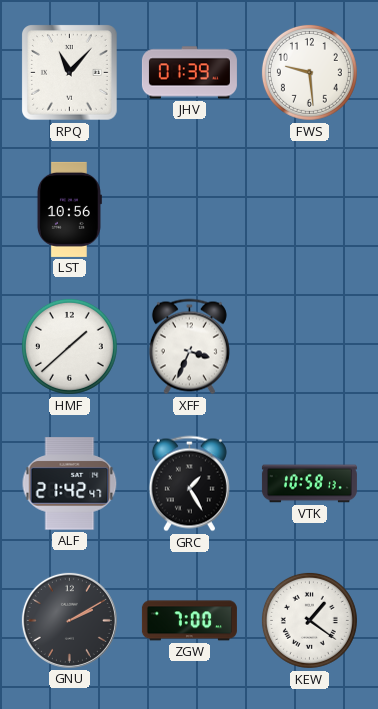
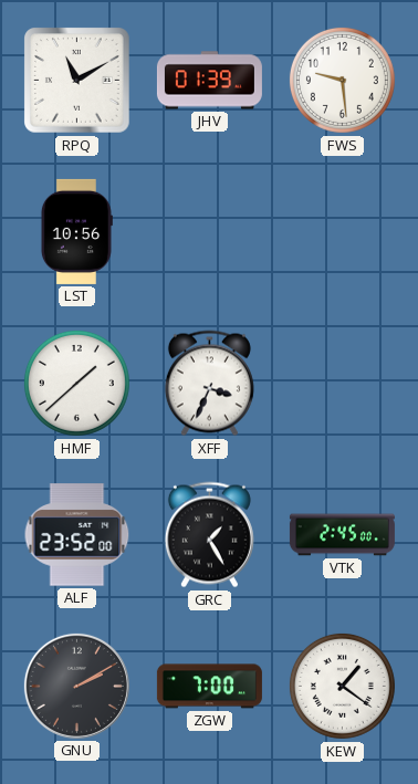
RPQ: 11:07 -> 11:10
ALF: 21:42 -> 23:52
VTK: 10:58 -> 2:45
